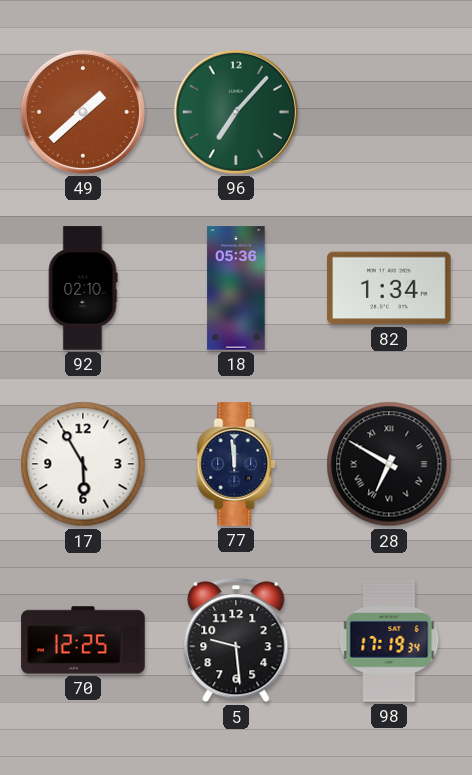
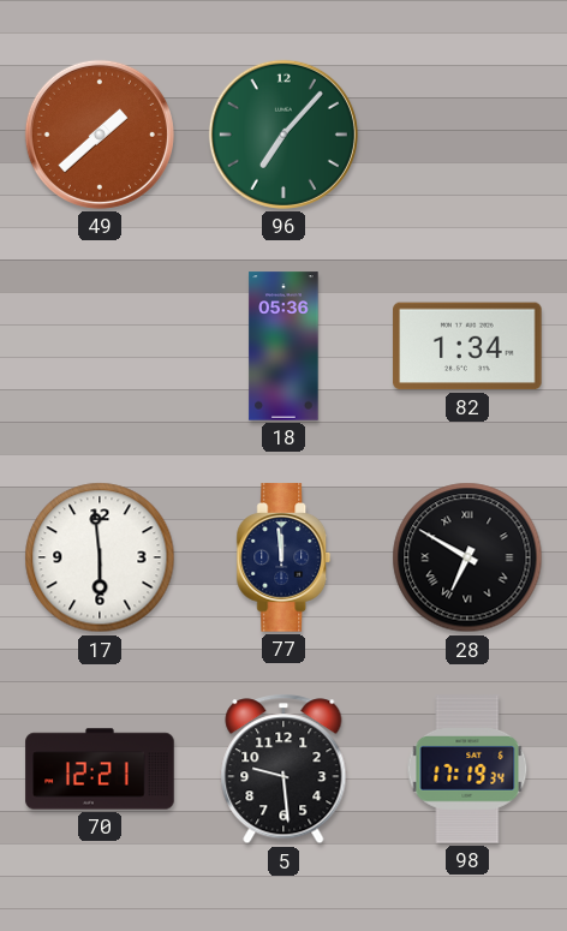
92: 02:10 -> none
17: 5:55 -> 5:59
70: 12:25 -> 12:21
